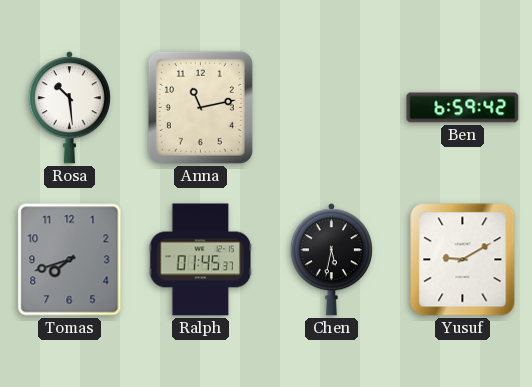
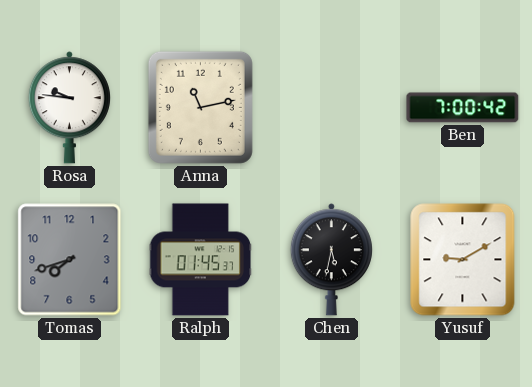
Rosa: 10:29 -> 9:46
Ben: 6:59 -> 7:00
